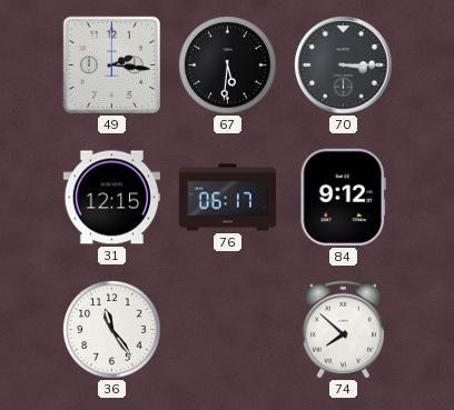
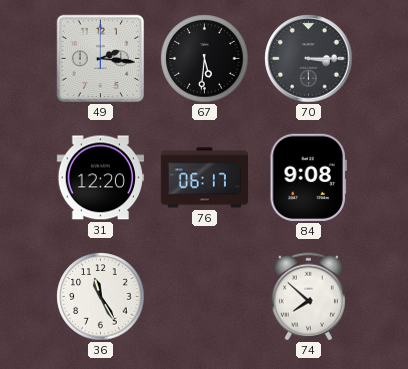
31: 12:15 -> 12:20
84: 9:12 -> 9:08
36: 11:24 -> 11:25
